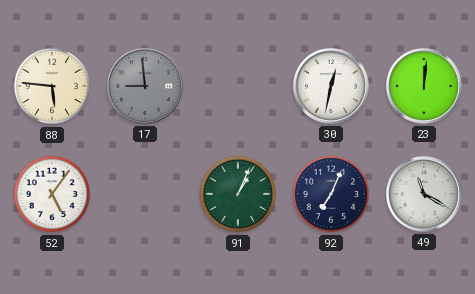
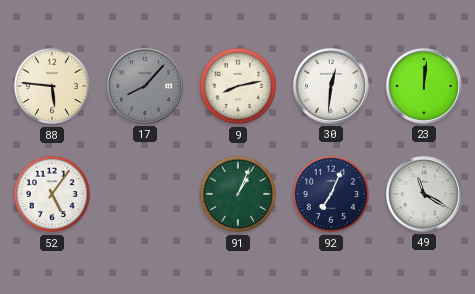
17: 8:59 -> 8:07
9: none -> 8:13
30: 12:32 -> 12:31
